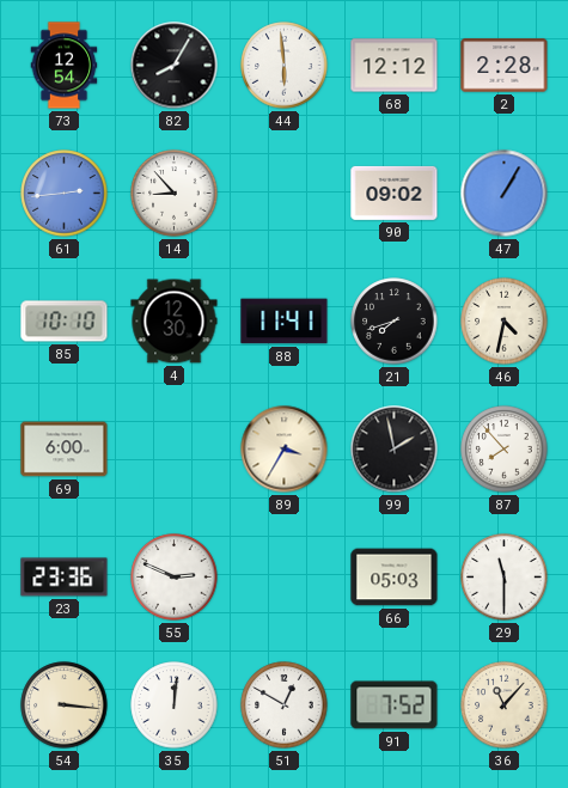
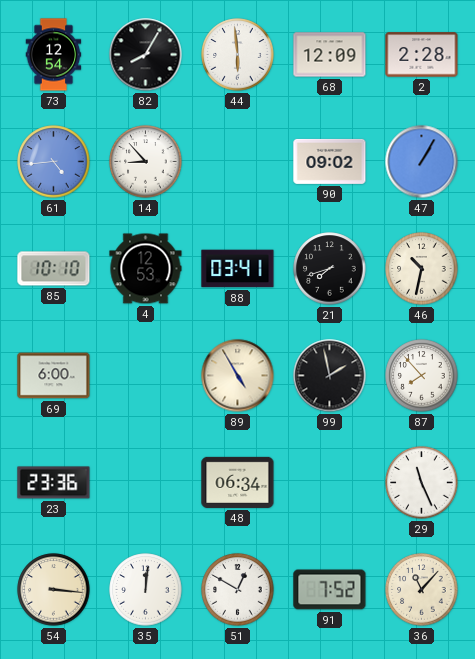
68: 12:12 -> 12:09
61: 2:44 -> 4:44
4: 12:30 -> 12:53
88: 11:41 -> 03:41
46: 4:32 -> 10:32
89: 3:35 -> 4:55
55: 2:49 -> none
48: none -> 06:34
66: 05:03 -> none
29: 11:30 -> 11:26
